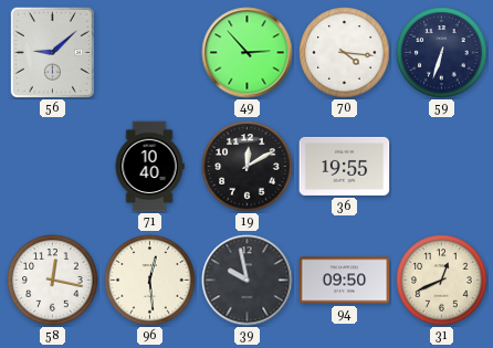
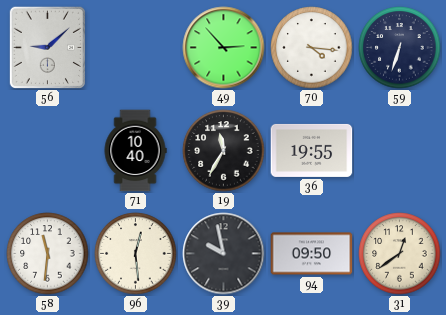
19: 12:10 -> 11:35
58: 12:17 -> 11:31
31: 12:41 -> 12:39
